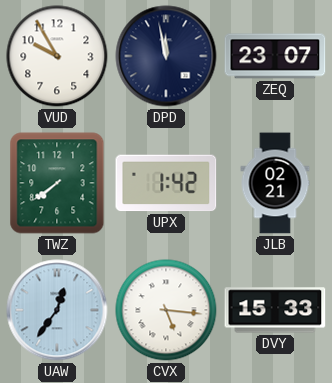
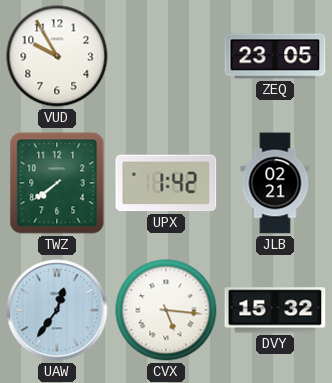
DPD: 11:58 -> none
ZEQ: 23:07 -> 23:05
DVY: 15:33 -> 15:32
